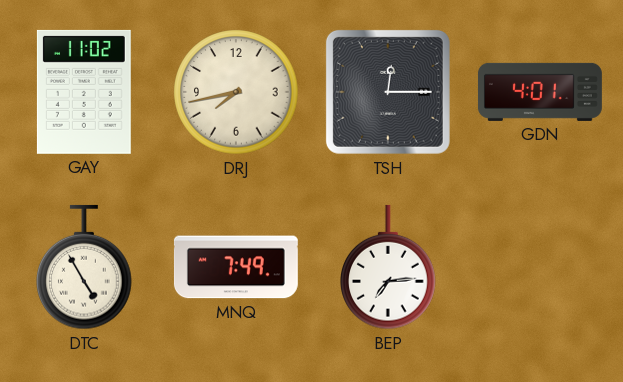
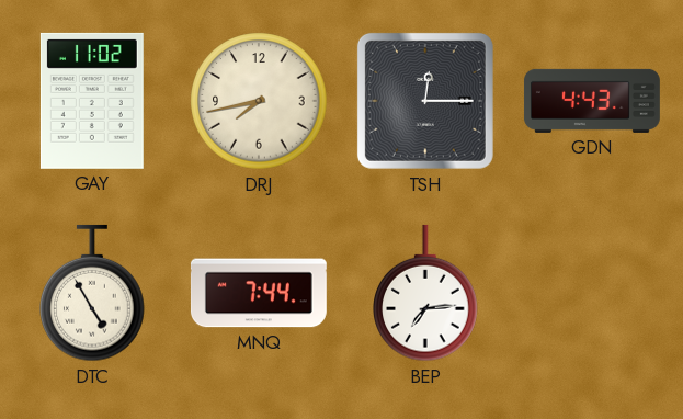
GDN: 4:01 -> 4:43
MNQ: 7:49 -> 7:44
